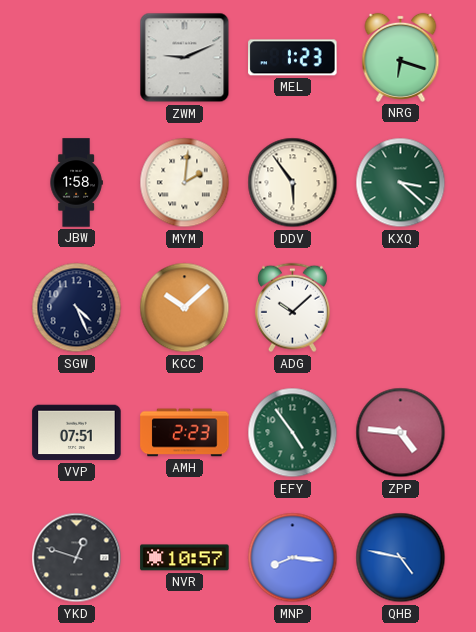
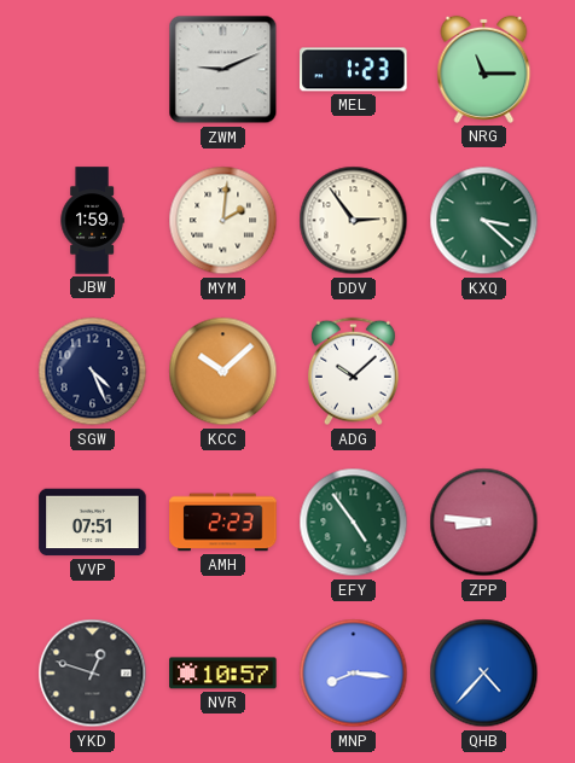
NRG: 6:18 -> 11:15
JBW: 1:58 -> 1:59
DDV: 5:54 -> 2:54
ZPP: 4:46 -> 8:46
QHB: 4:47 -> 4:37
